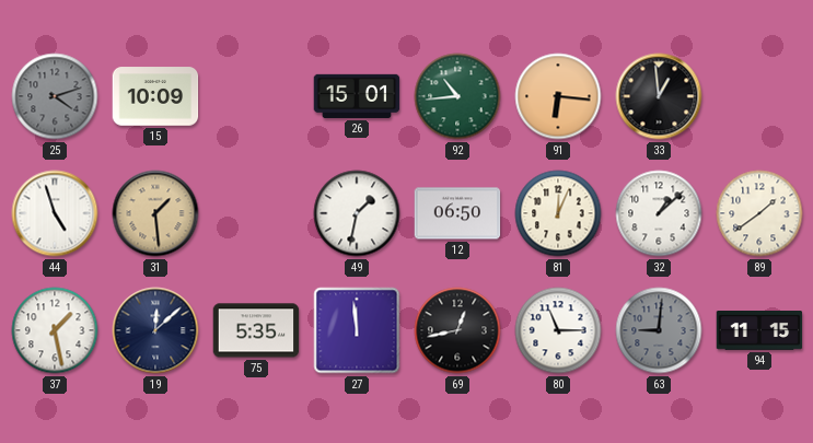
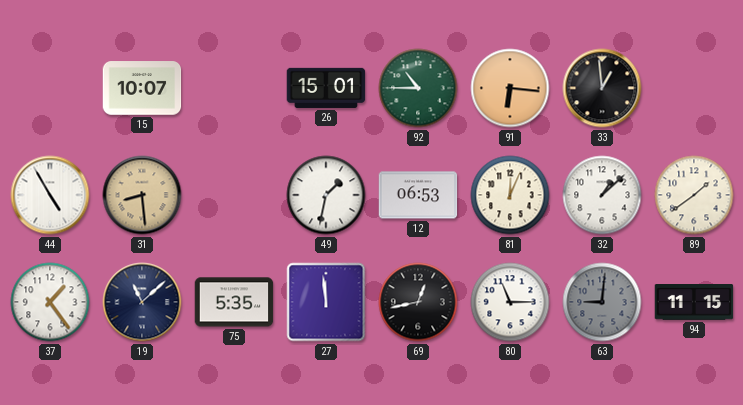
25: 4:12 -> none
15: 10:09 -> 10:07
92: 10:44 -> 10:45
44: 4:57 -> 4:55
31: 1:29 -> 8:29
12: 06:50 -> 06:53
37: 1:28 -> 1:24
19: 12:08 -> 11:08
